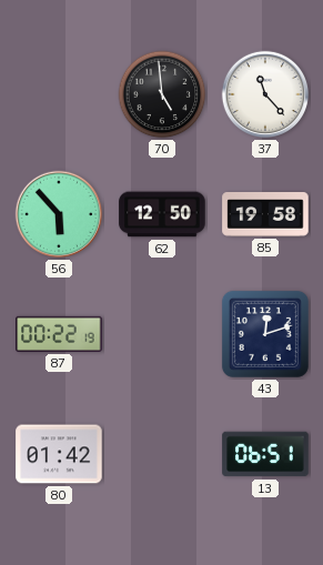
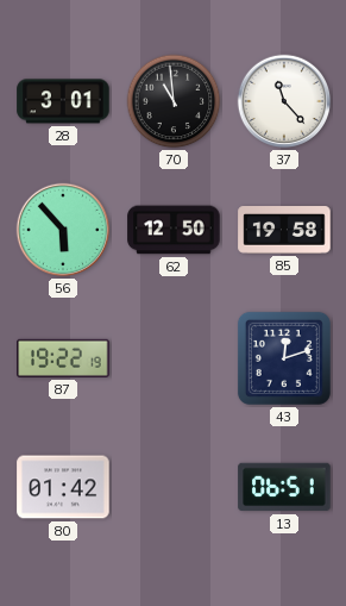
28: none -> 3:01
70: 4:59 -> 10:59
87: 00:22 -> 19:22
